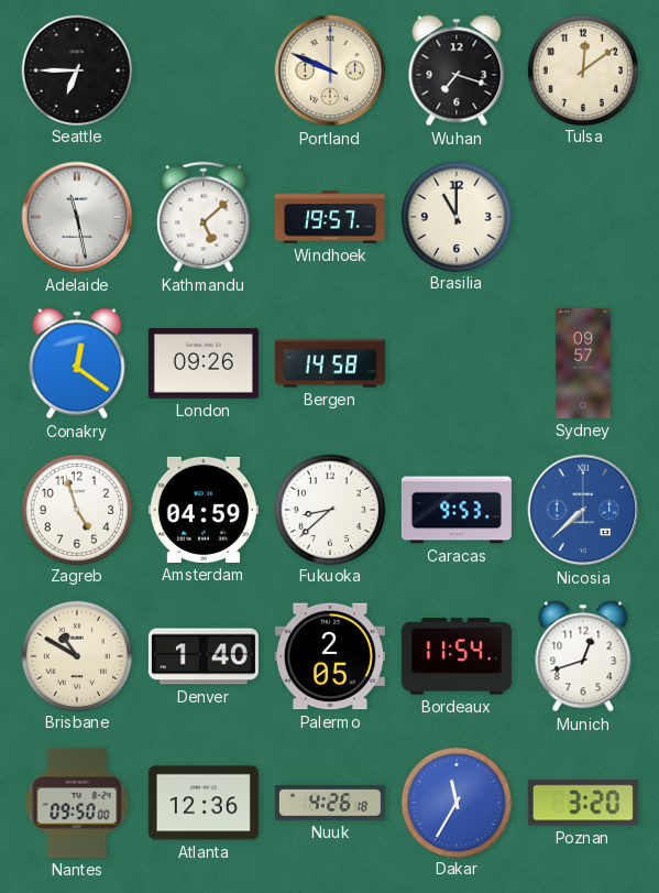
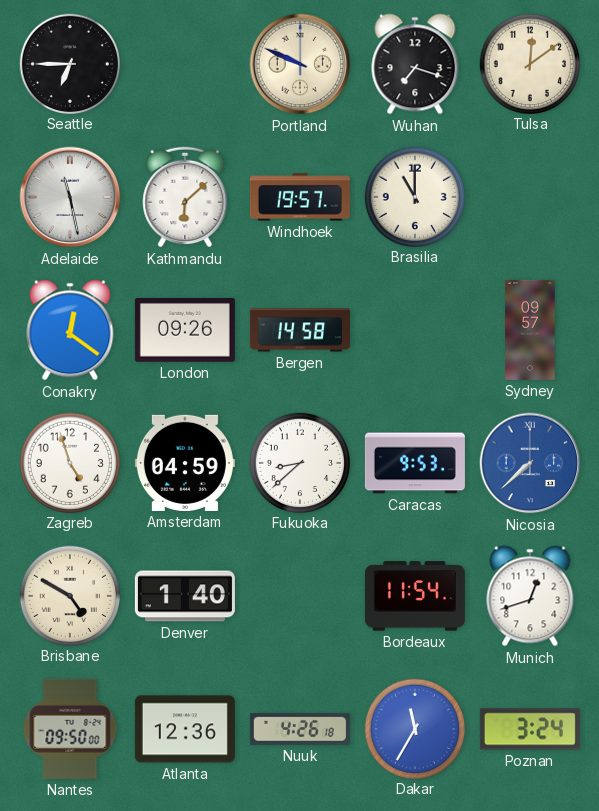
Kathmandu: 5:08 -> 6:08
Brisbane: 10:50 -> 4:50
Palermo: 2:05 -> none
Poznan: 3:20 -> 3:24
